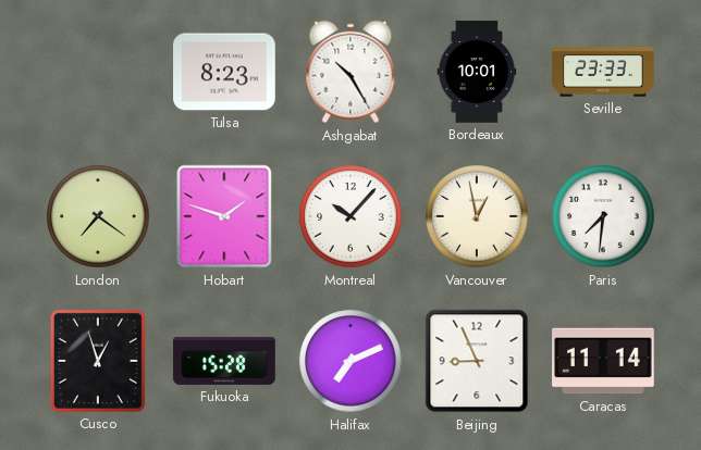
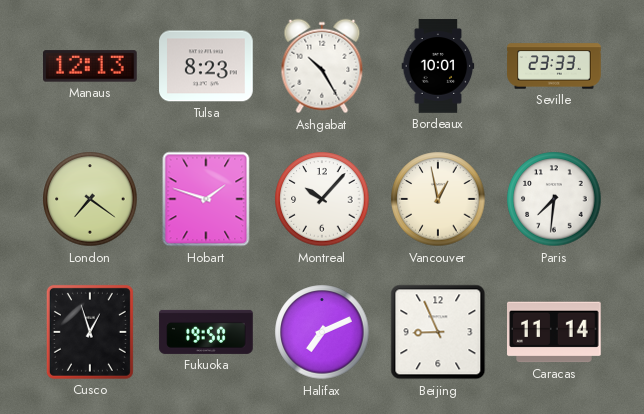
Manaus: none -> 12:13
Fukuoka: 15:28 -> 19:50
